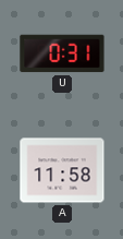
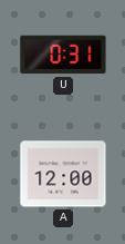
A: 11:58 -> 12:00
